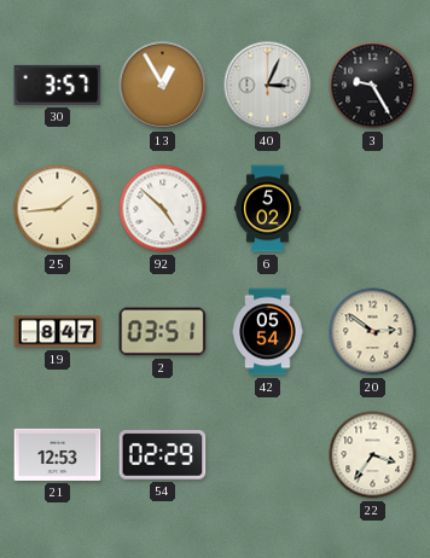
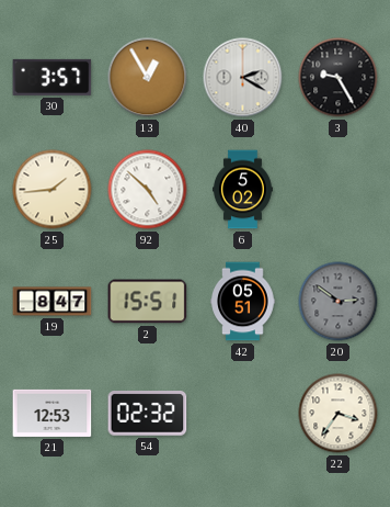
40: 3:04 -> 2:20
2: 03:51 -> 15:51
42: 05:54 -> 05:51
20 dial: cream -> grey
54: 02:29 -> 02:32
